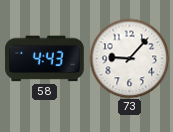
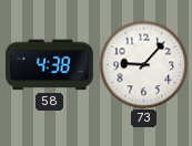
58: 4:43 -> 4:38
